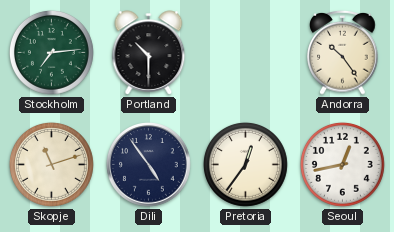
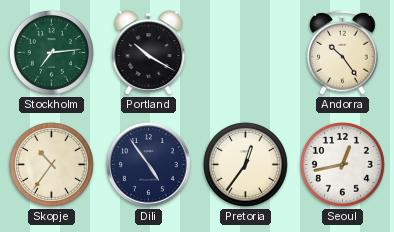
Portland: 10:30 -> 10:20
Skopje: 11:12 -> 10:36
